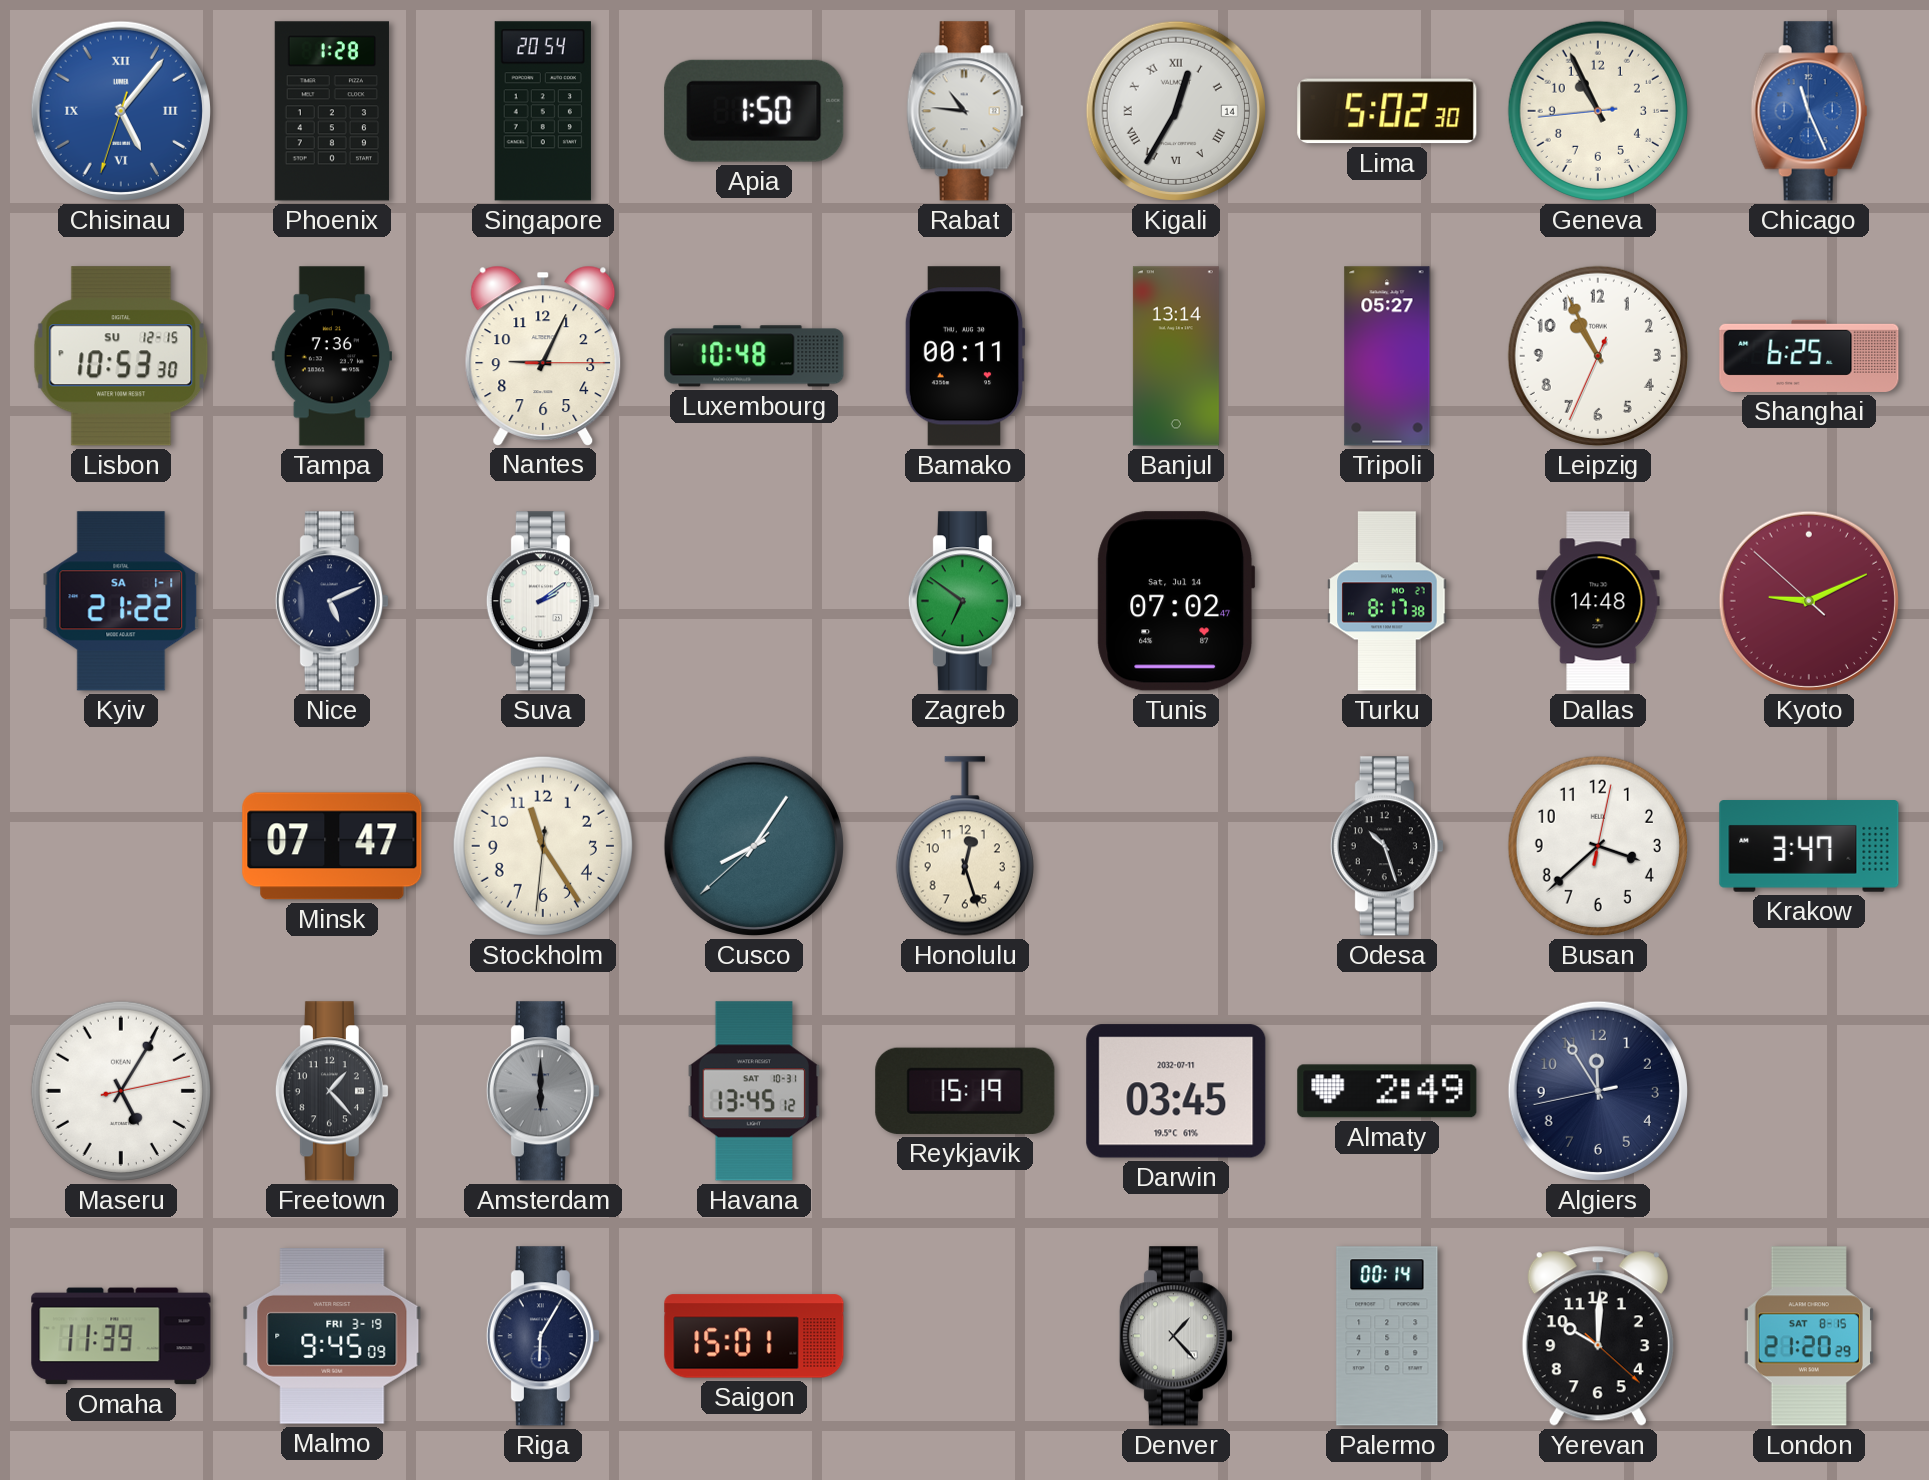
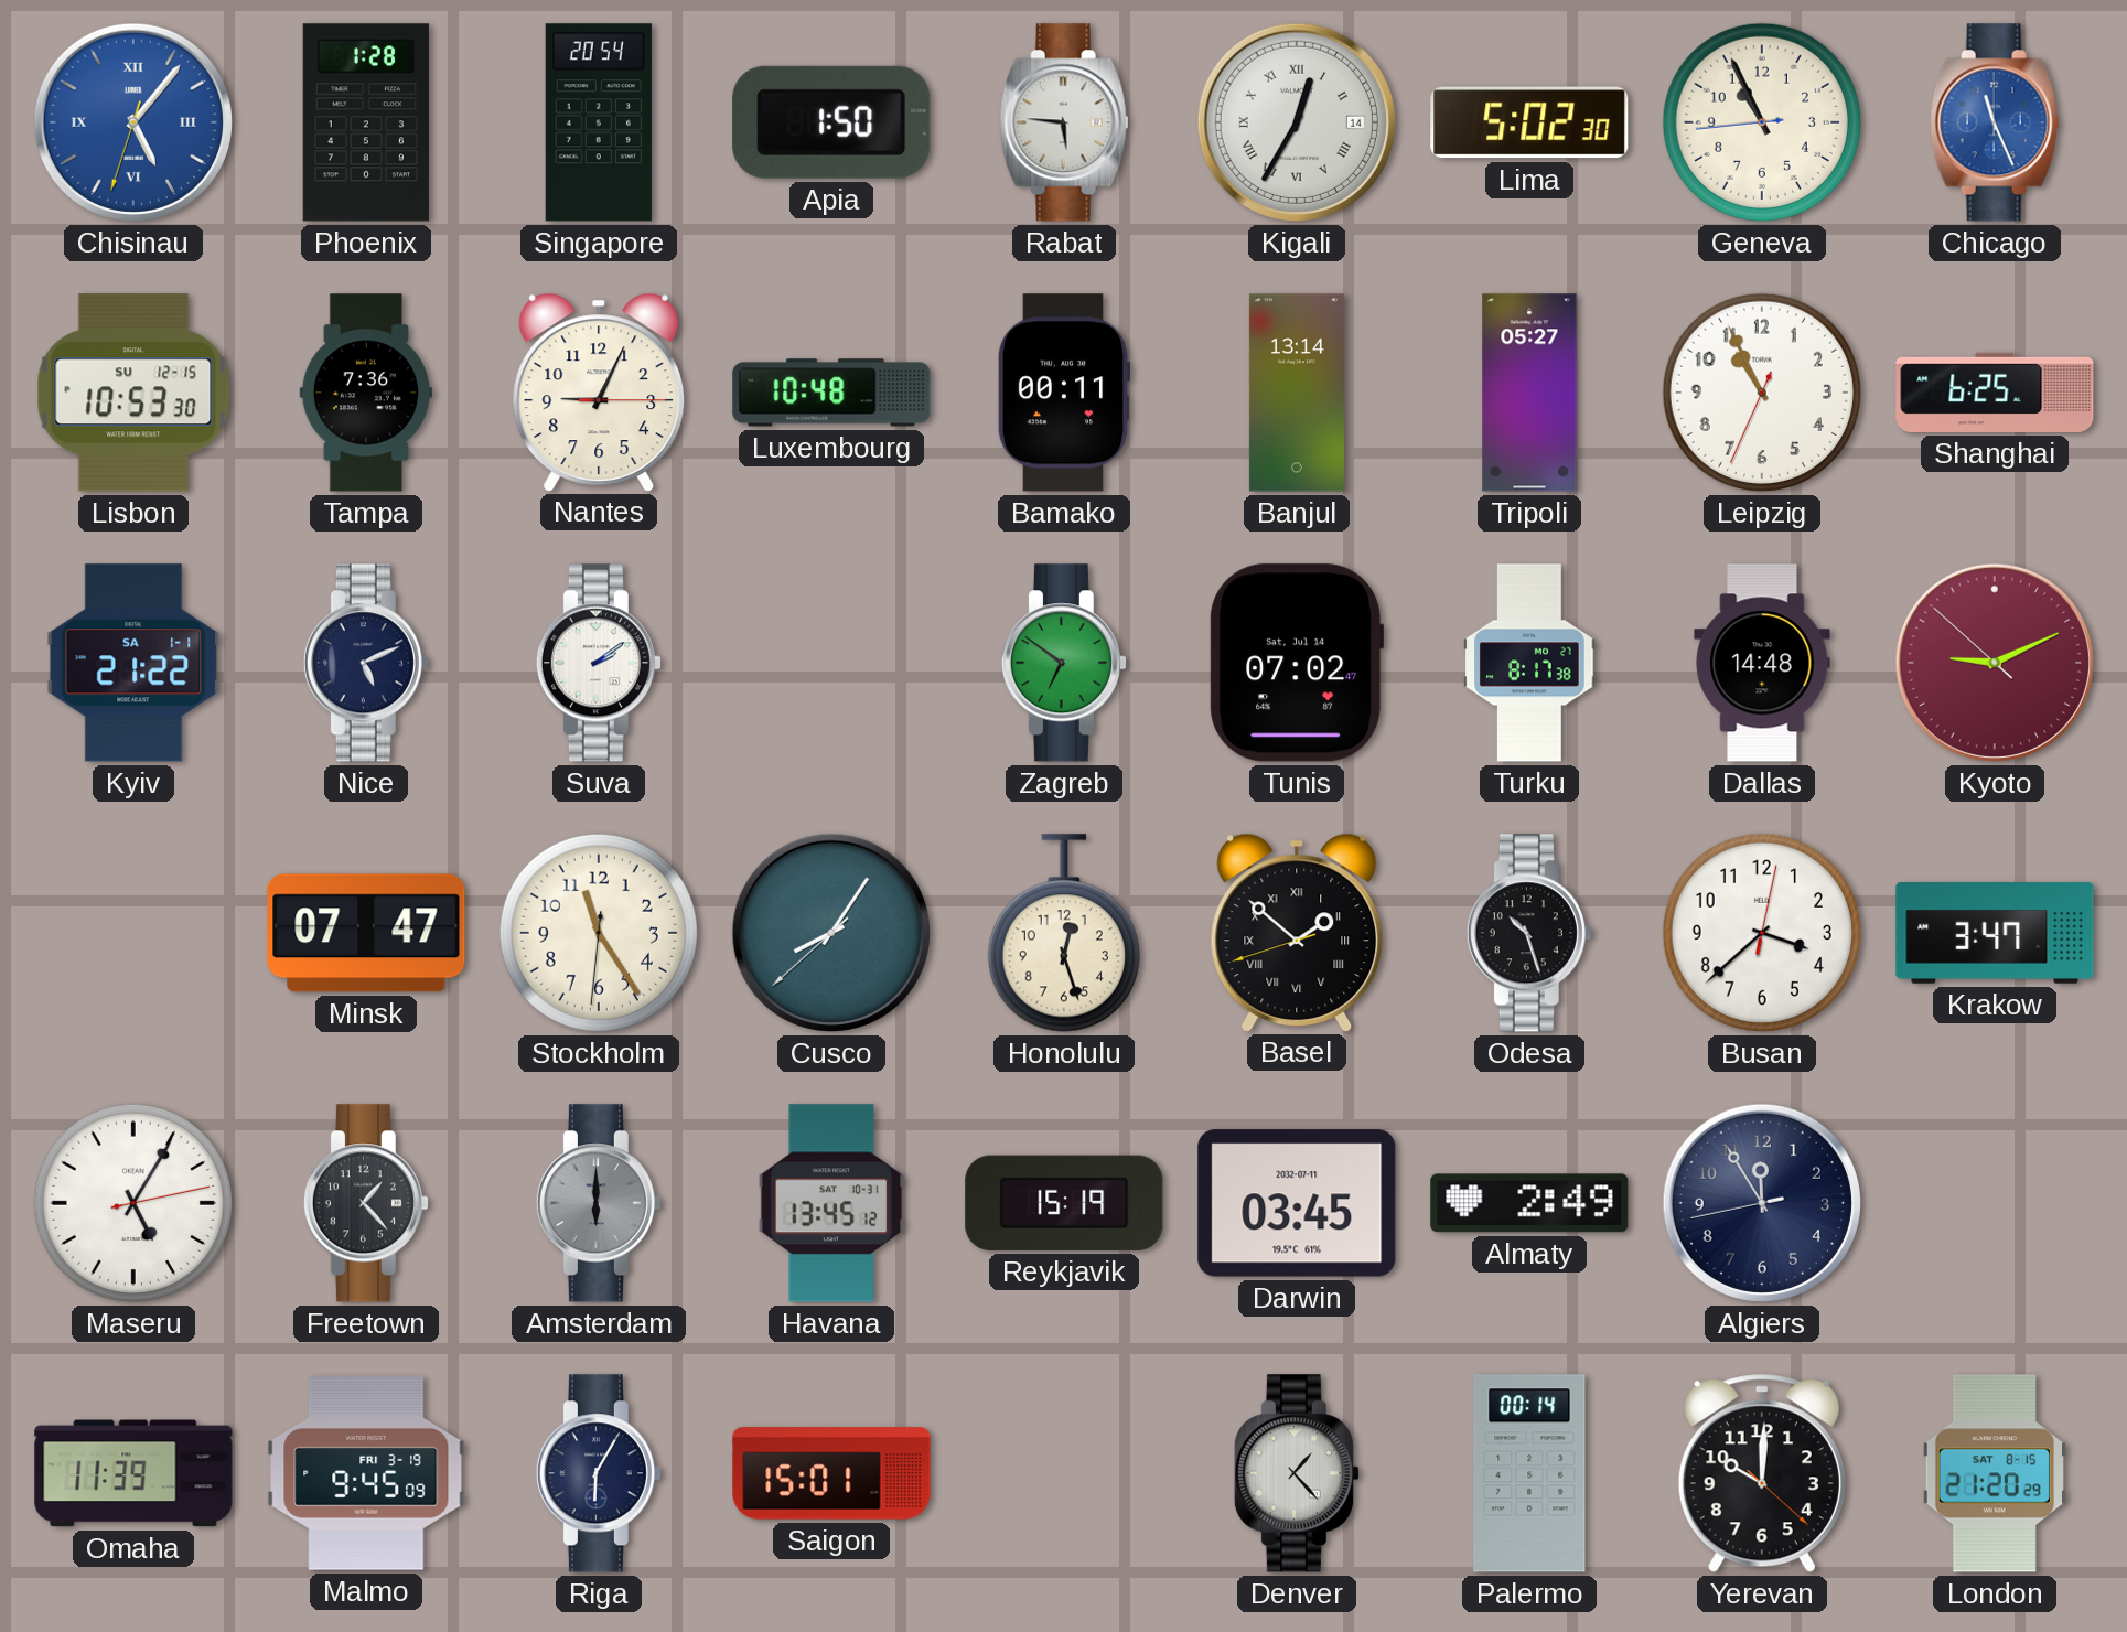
Rabat: 10:46 -> 5:46
Basel: none -> 1:51
